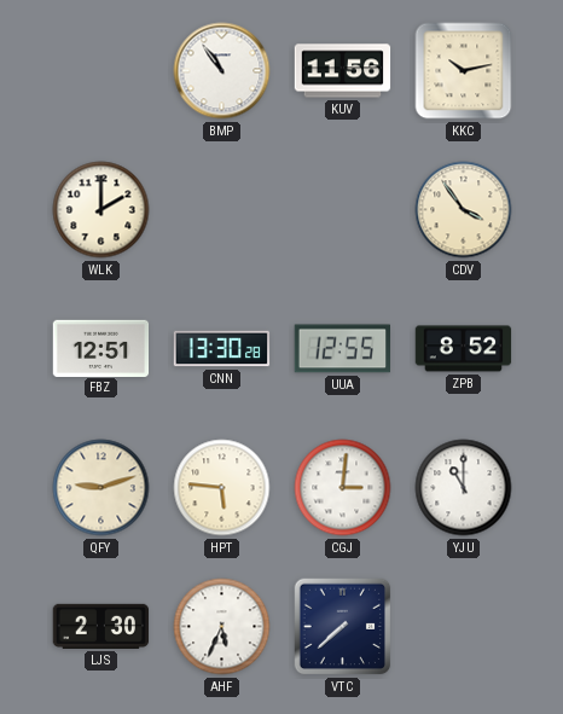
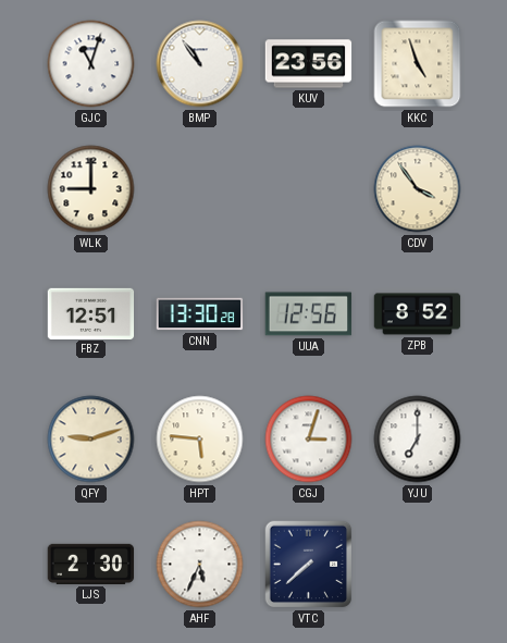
GJC: none -> 11:03
KUV: 11:56 -> 23:56
KKC: 10:13 -> 4:57
WLK: 2:00 -> 9:00
UUA: 12:55 -> 12:56
CGJ: 3:01 -> 3:03
YJU: 11:00 -> 7:00
